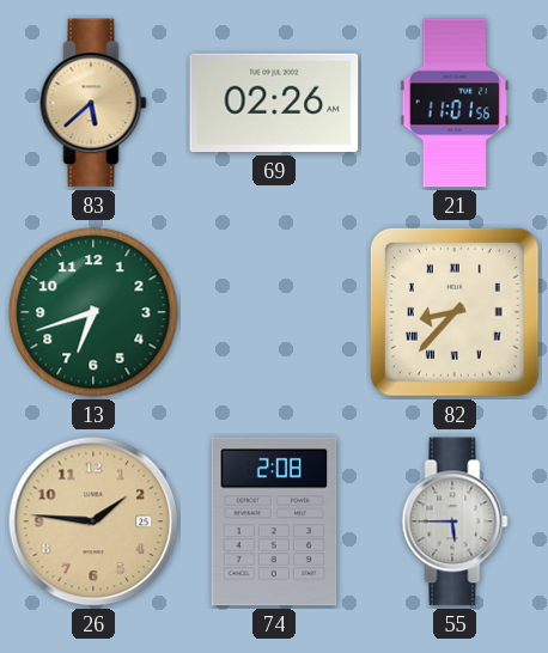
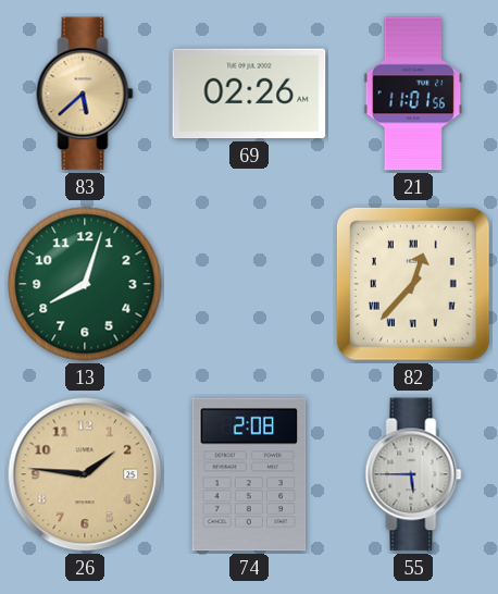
13: 6:42 -> 8:03
82: 8:37 -> 12:37
